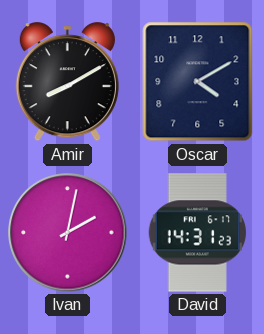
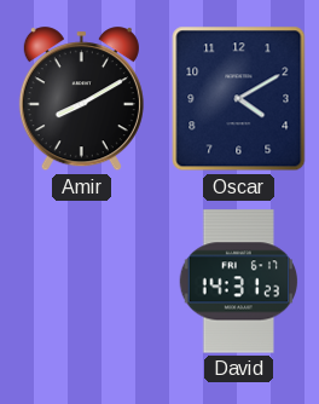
Ivan: 2:02 -> none
